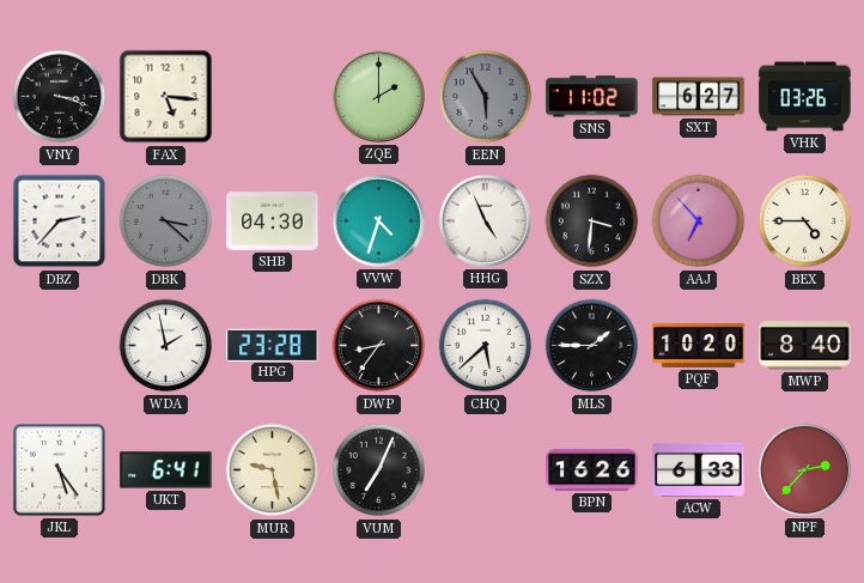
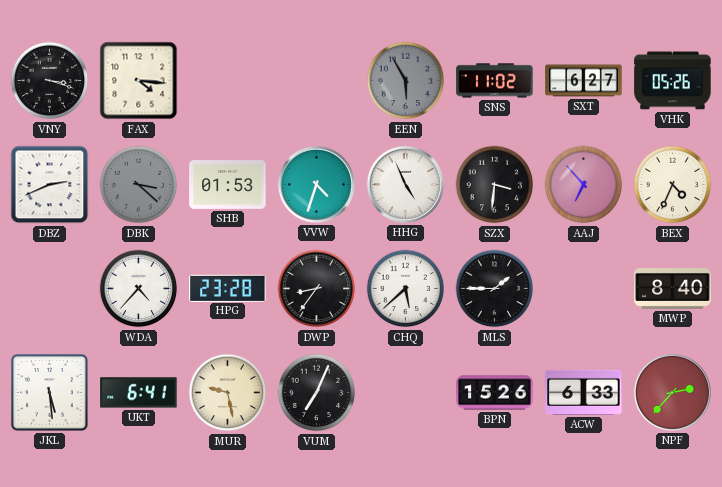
FAX: 5:16 -> 4:16
ZQE: 2:00 -> none
VHK: 03:26 -> 05:26
DBZ: 2:37 -> 2:41
SHB: 04:30 -> 01:53
BEX: 4:45 -> 4:34
WDA: 1:58 -> 4:37
PQF: 10:20 -> none
JKL: 5:24 -> 5:29
BPN: 16:26 -> 15:26
